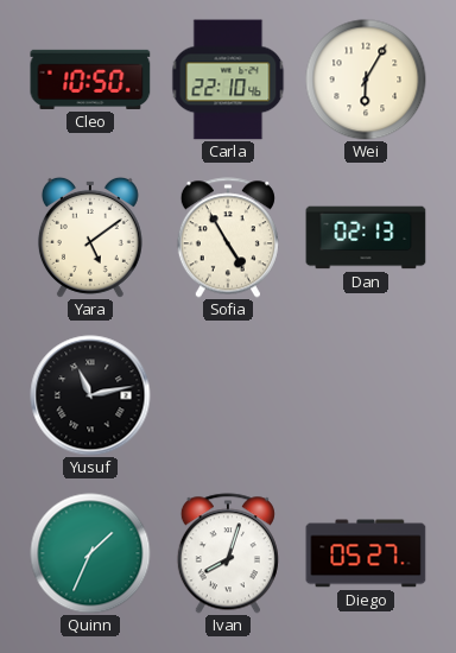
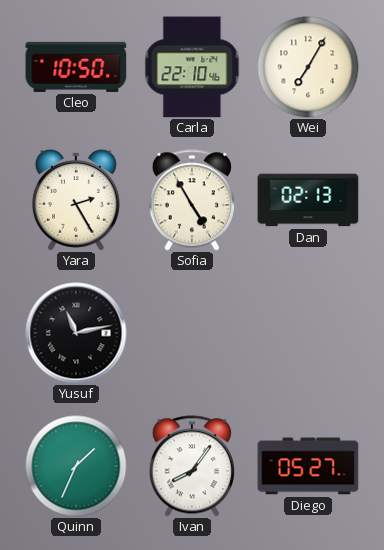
Wei: 6:05 -> 7:05
Yara: 5:09 -> 2:25
Ivan: 8:03 -> 8:06
